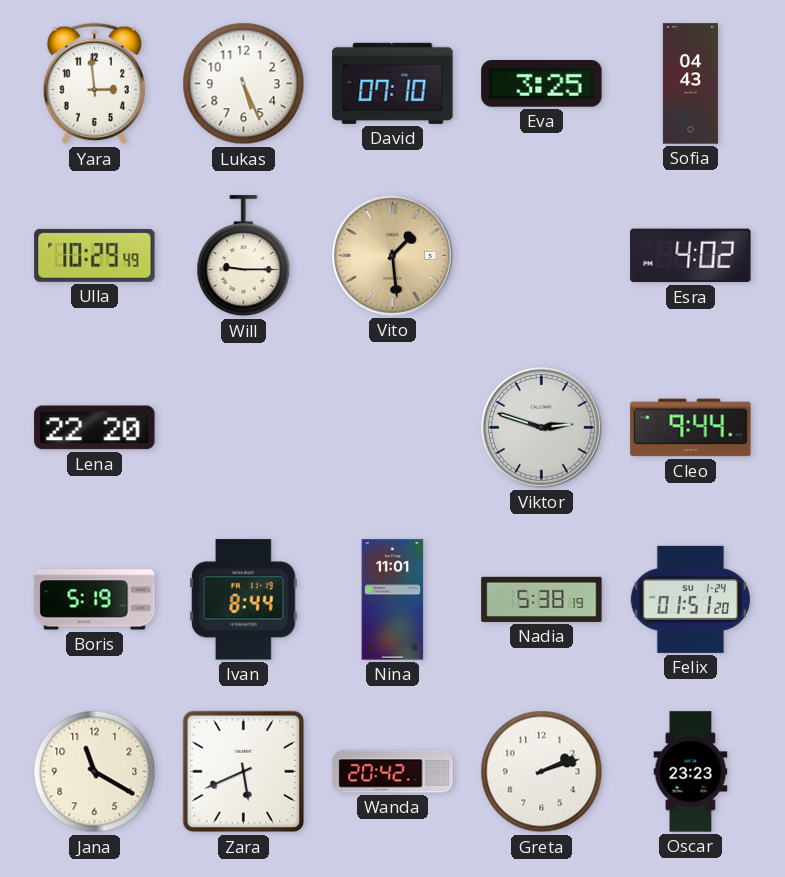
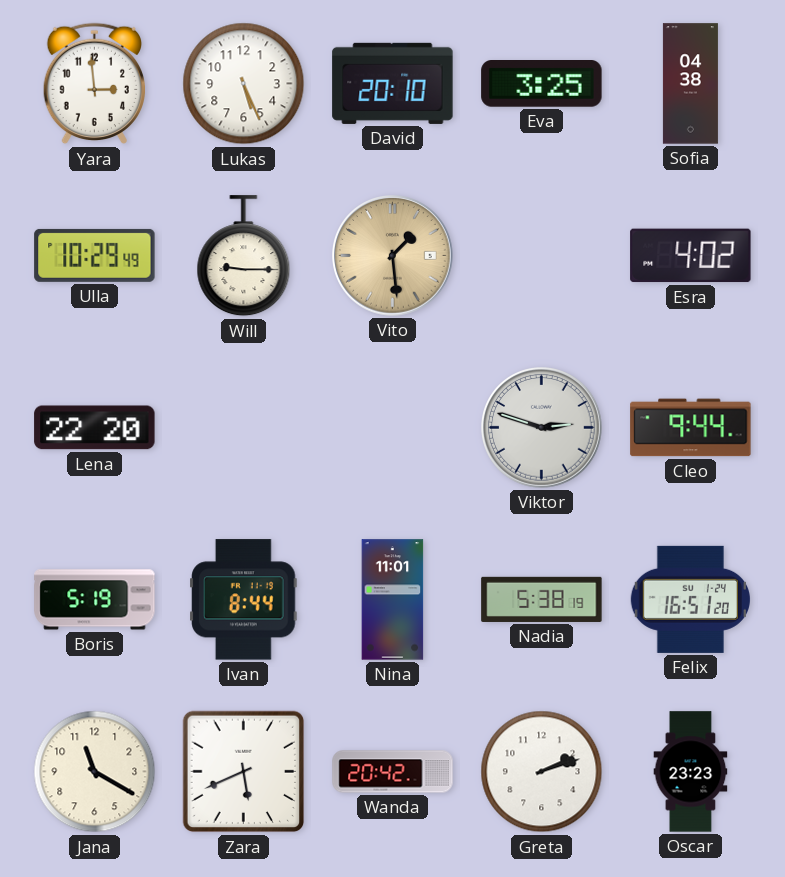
David: 07:10 -> 20:10
Sofia: 04:43 -> 04:38
Felix: 01:51 -> 16:51
